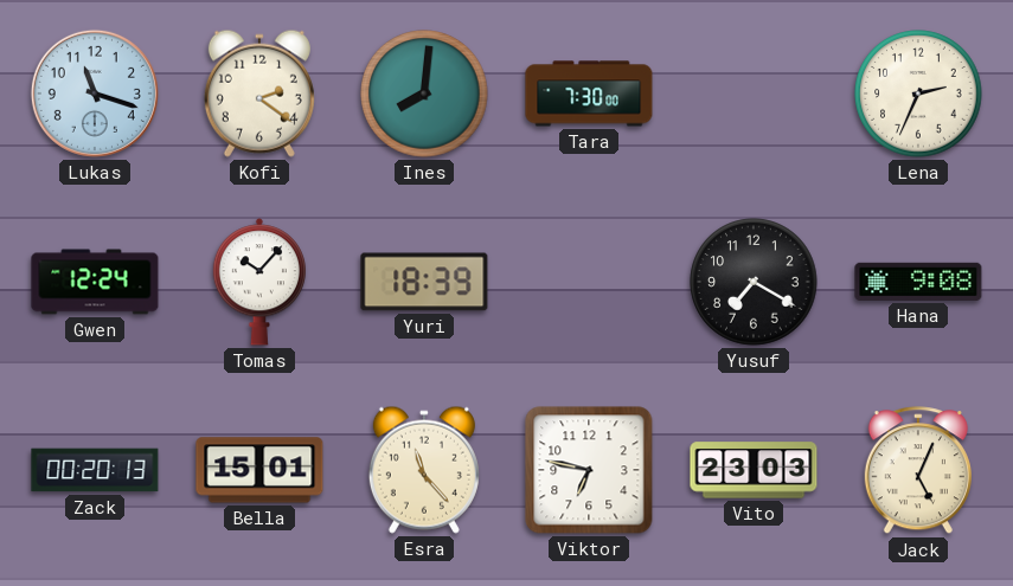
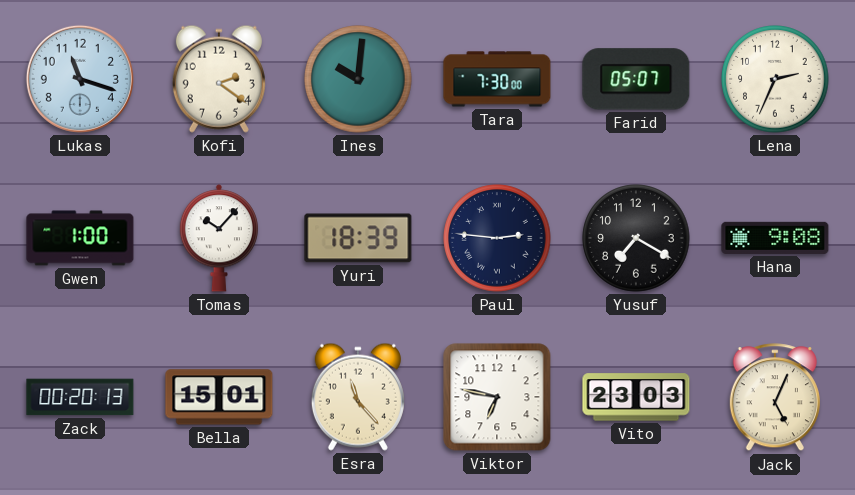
Ines: 8:01 -> 10:01
Farid: none -> 05:07
Gwen: 12:24 -> 1:00
Paul: none -> 2:46
